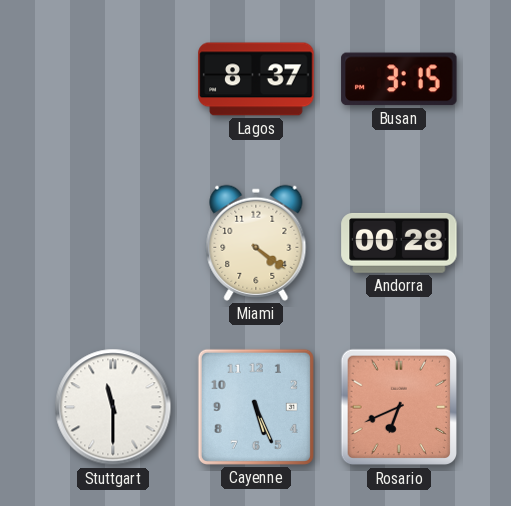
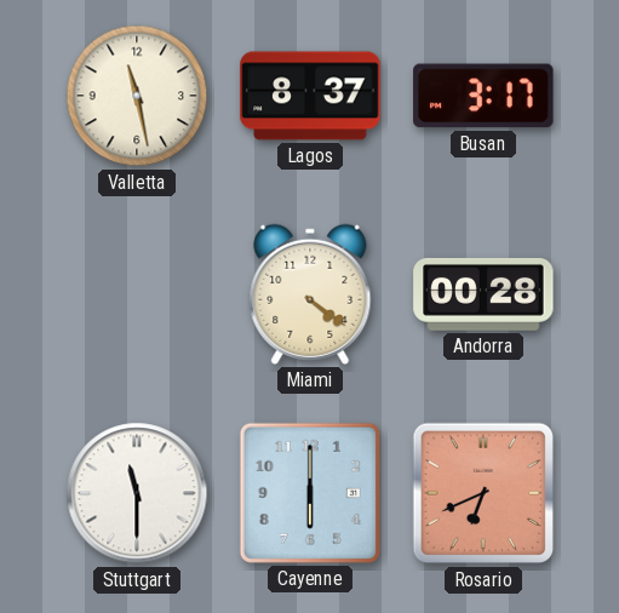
Valletta: none -> 11:28
Busan: 3:15 -> 3:17
Cayenne: 5:26 -> 6:00
